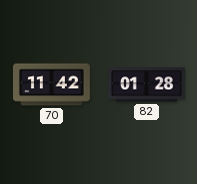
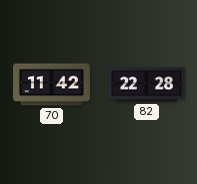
82: 01:28 -> 22:28
